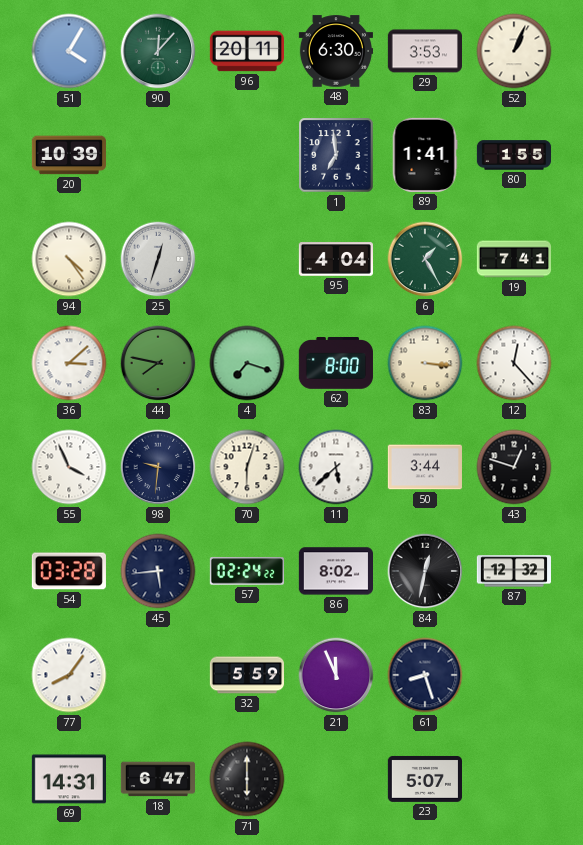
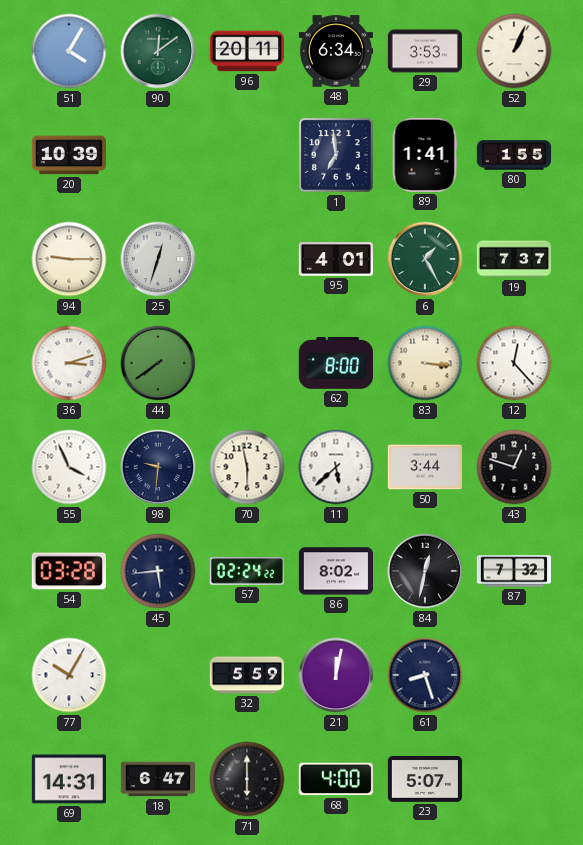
90: 12:07 -> 12:09
48: 6:30 -> 6:34
94: 4:24 -> 9:15
95: 4:04 -> 4:01
19: 7:41 -> 7:37
36: 3:08 -> 3:12
44: 7:47 -> 7:39
4: 7:18 -> none
70: 6:03 -> 5:58
87: 12:32 -> 7:32
77: 8:06 -> 10:05
21: 11:56 -> 12:02
68: none -> 4:00
